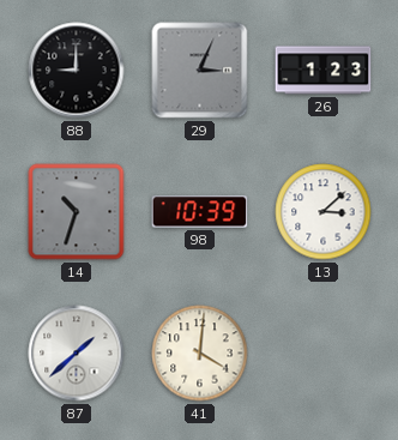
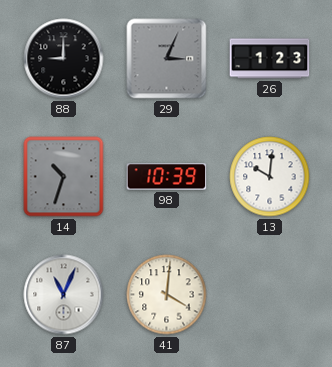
13: 3:08 -> 10:01
87: 1:38 -> 11:04
